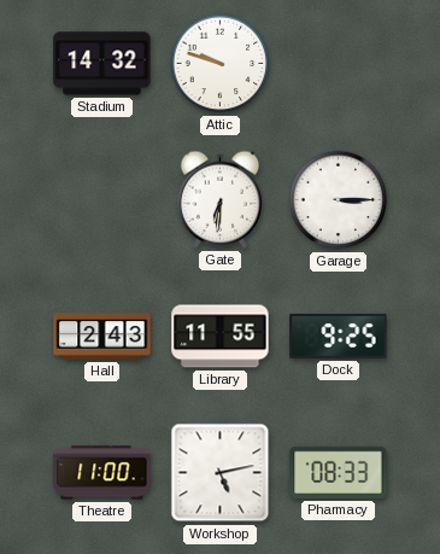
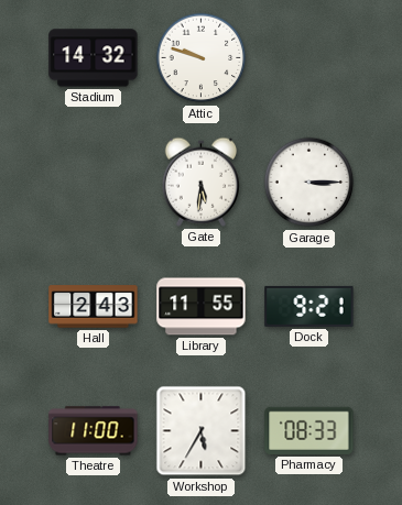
Gate: 6:31 -> 5:31
Dock: 9:25 -> 9:21
Workshop: 5:13 -> 5:35
